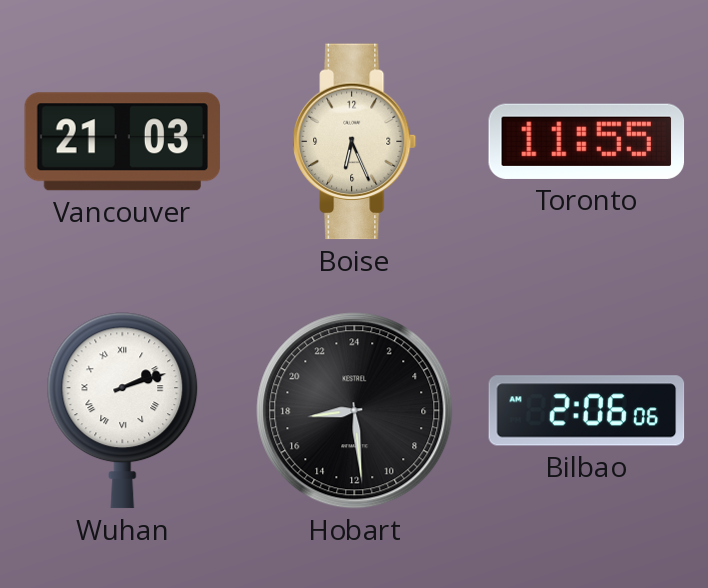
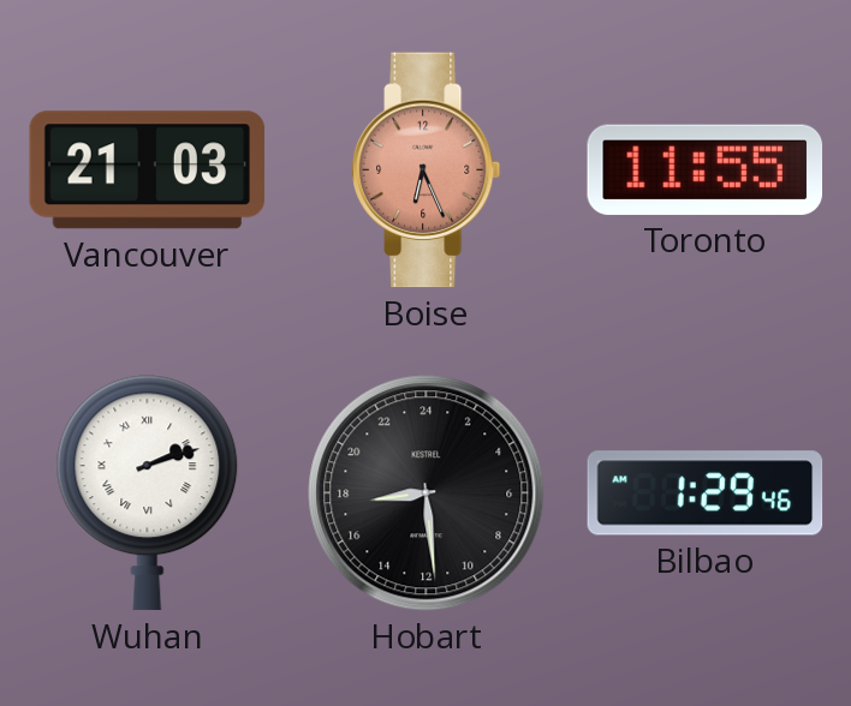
Boise dial: cream -> salmon
Bilbao: 2:06 -> 1:29
